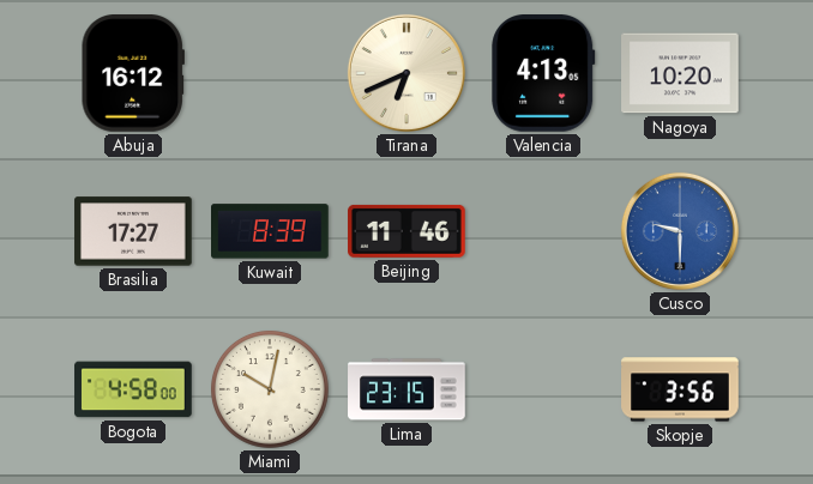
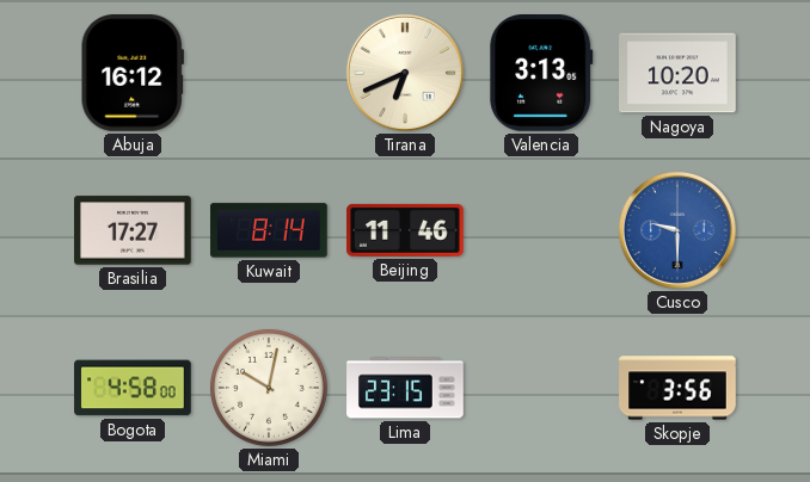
Valencia: 4:13 -> 3:13
Kuwait: 8:39 -> 8:14
